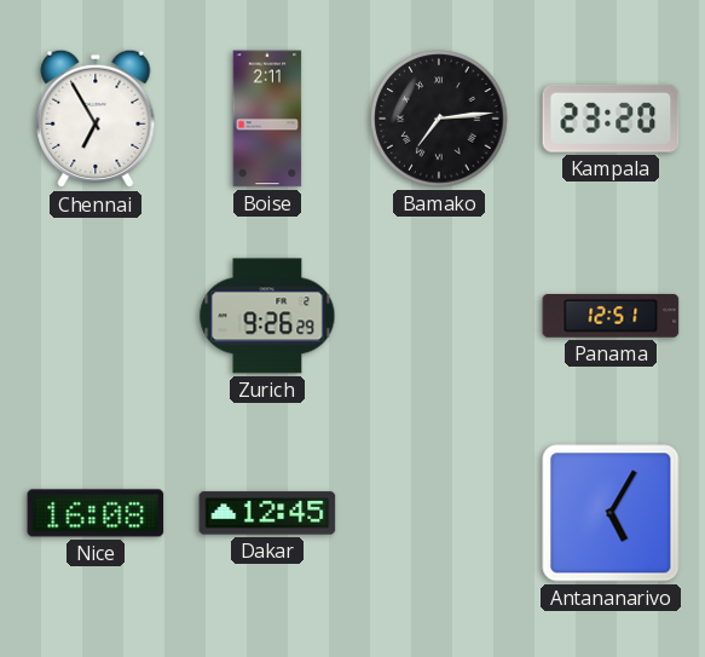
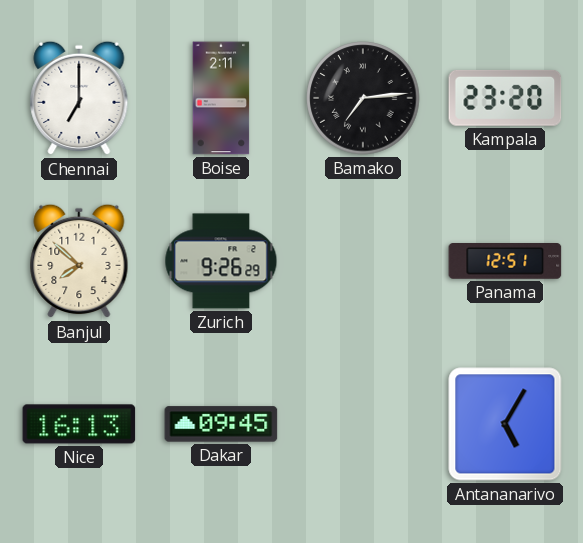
Chennai: 6:55 -> 7:00
Banjul: none -> 7:52
Nice: 16:08 -> 16:13
Dakar: 12:45 -> 09:45
